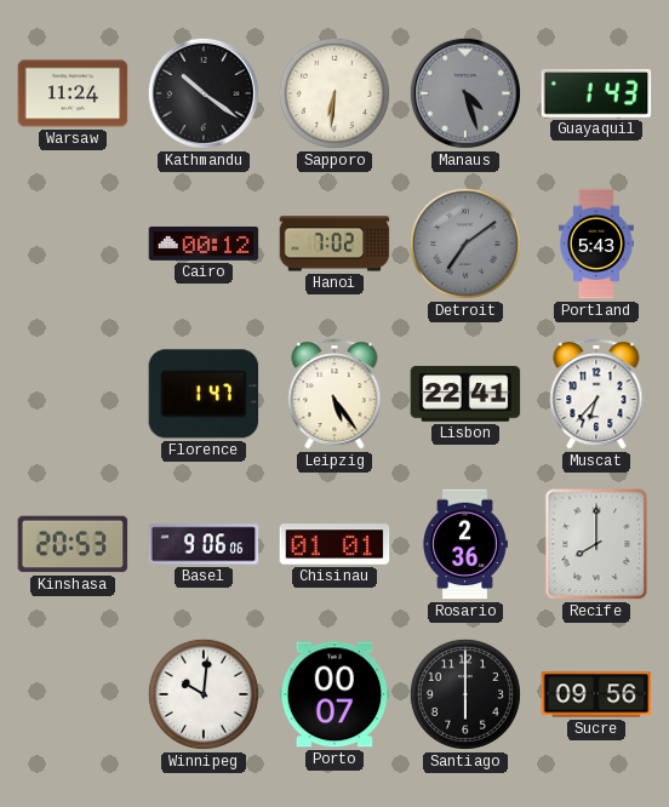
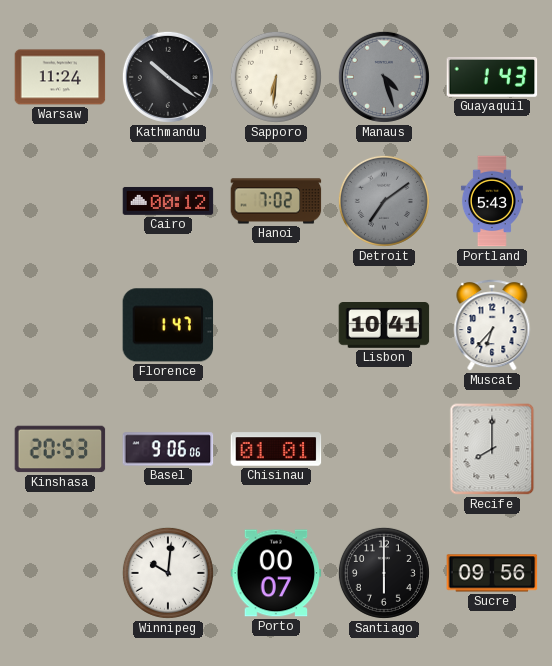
Leipzig: 5:24 -> none
Lisbon: 22:41 -> 10:41
Rosario: 2:36 -> none
